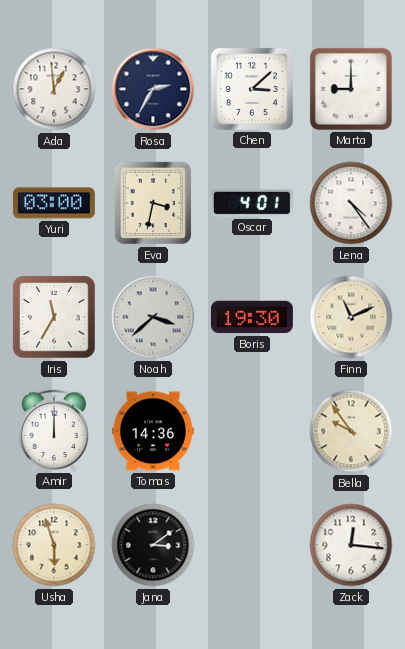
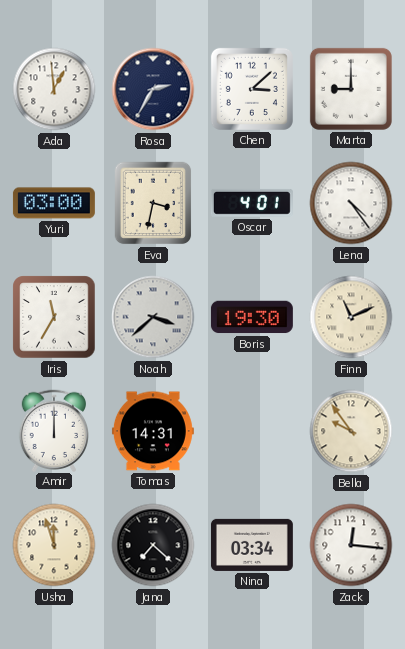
Tomas: 14:36 -> 14:31
Usha: 5:57 -> 11:57
Jana: 3:09 -> 7:22
Nina: none -> 03:34
